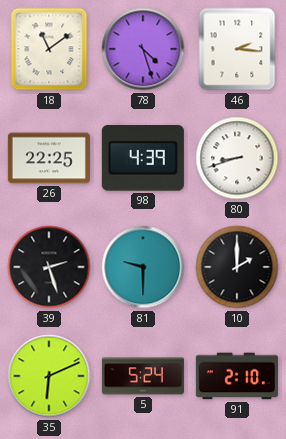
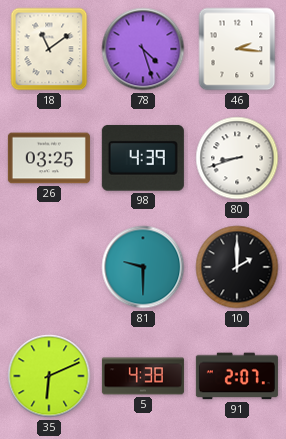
26: 22:25 -> 03:25
39: 2:27 -> none
5: 5:24 -> 4:38
91: 2:10 -> 2:07
